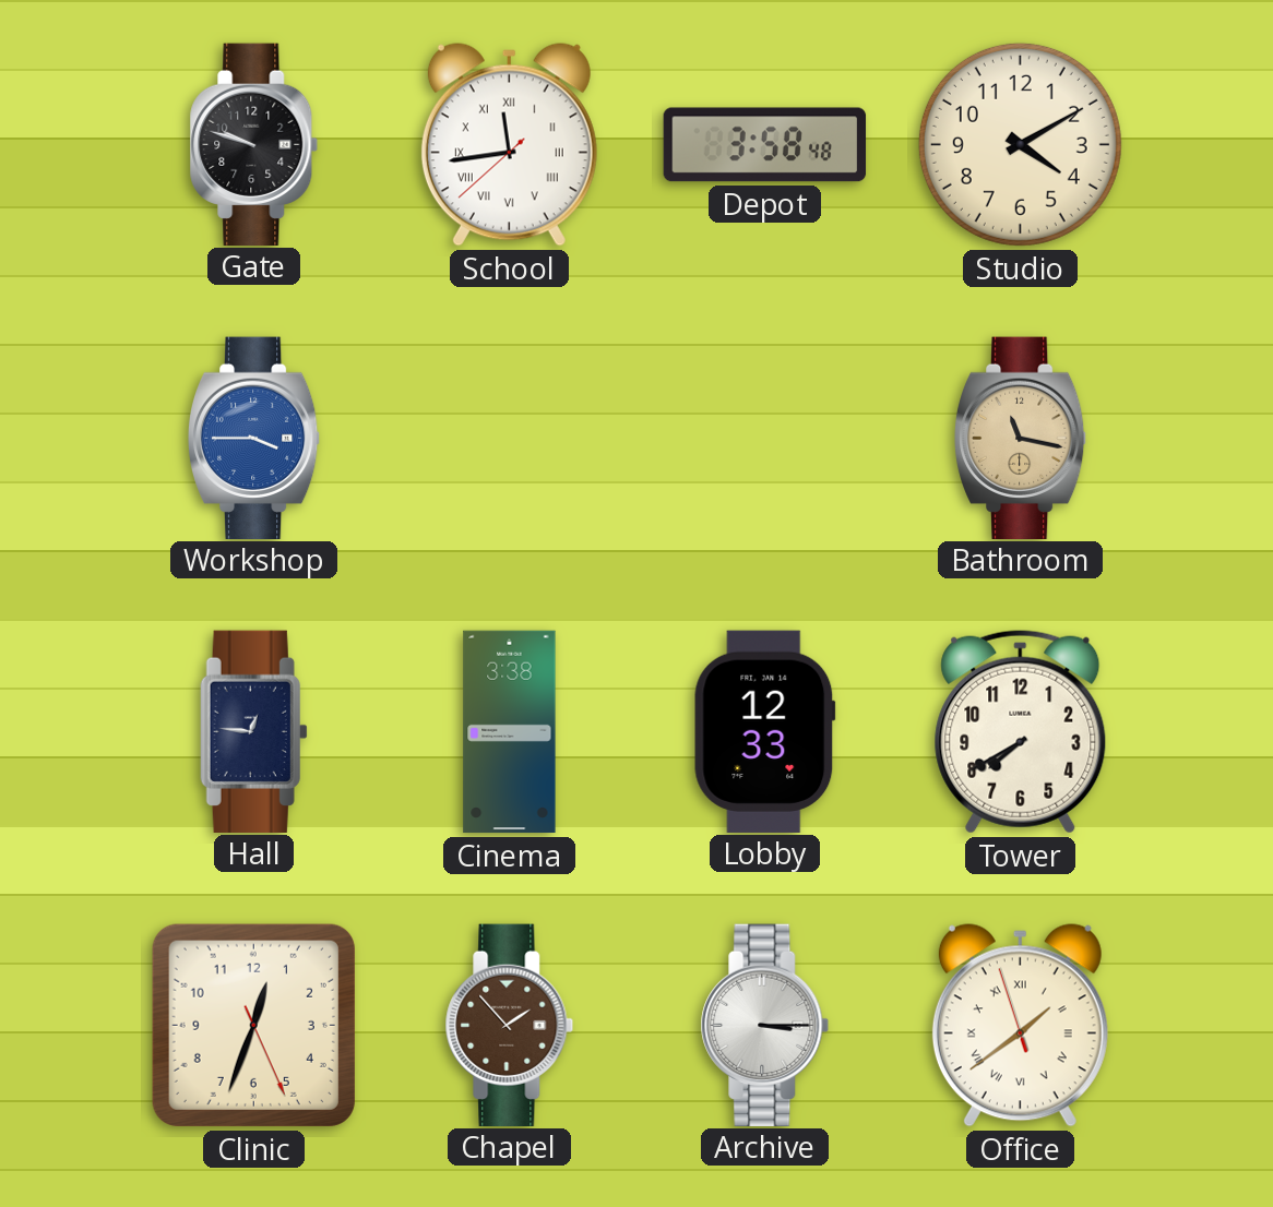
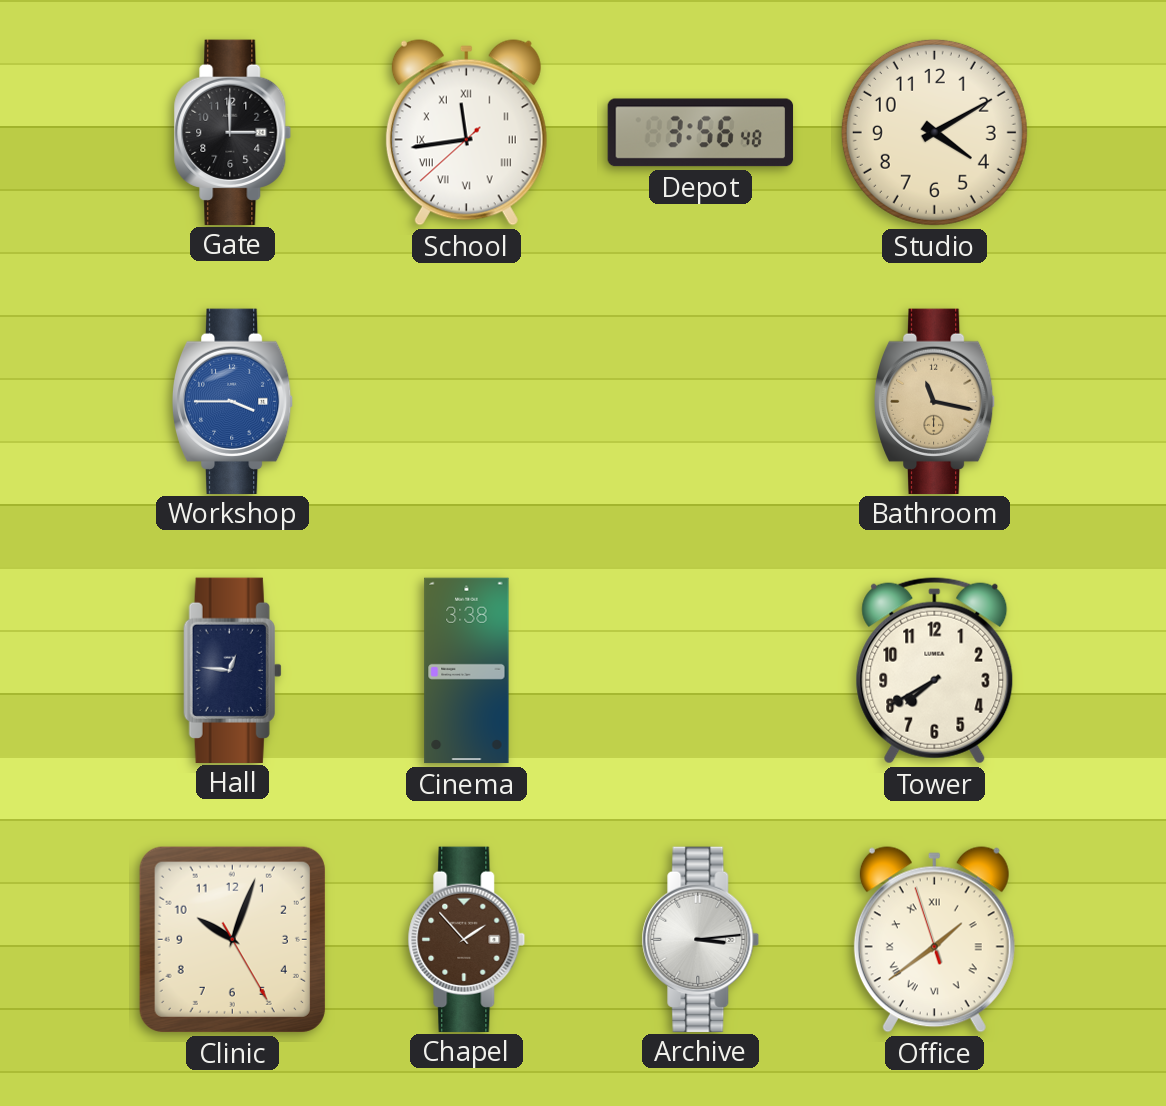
Gate: 9:48 -> 3:00
Depot: 3:58 -> 3:56
Lobby: 12:33 -> none
Clinic: 12:33 -> 10:03
Archive: 3:15 -> 3:14
